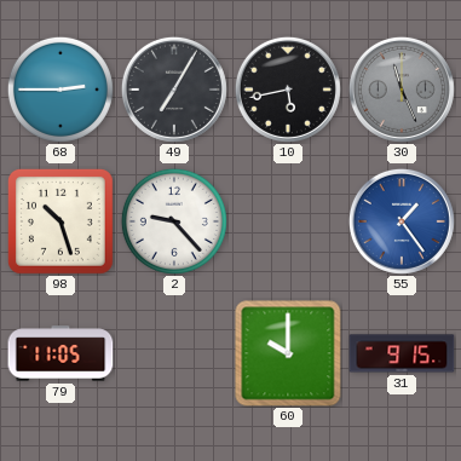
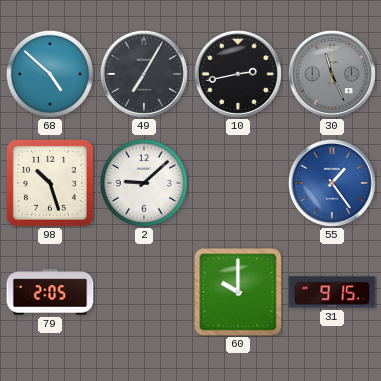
68: 2:45 -> 4:52
10: 5:43 -> 2:43
2: 9:23 -> 9:08
79: 11:05 -> 2:05
